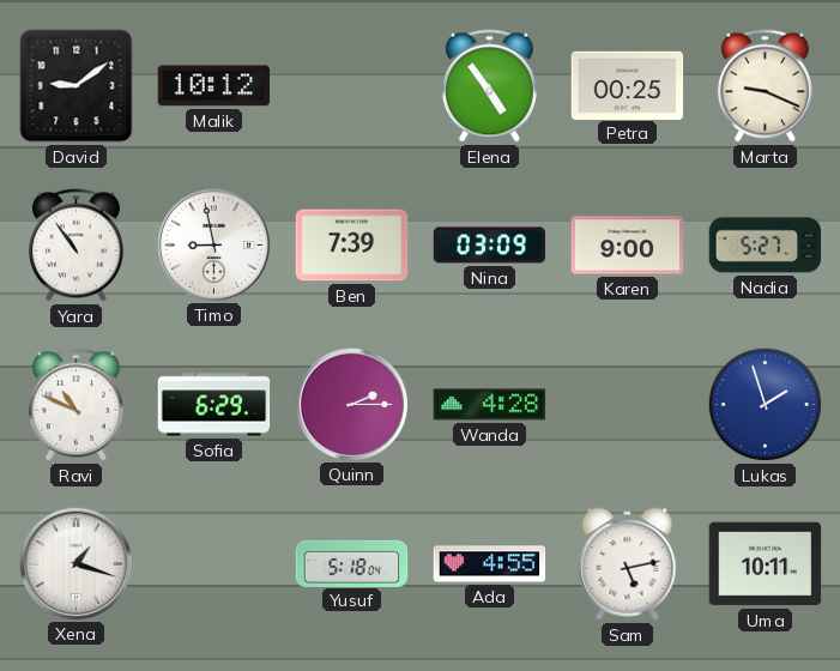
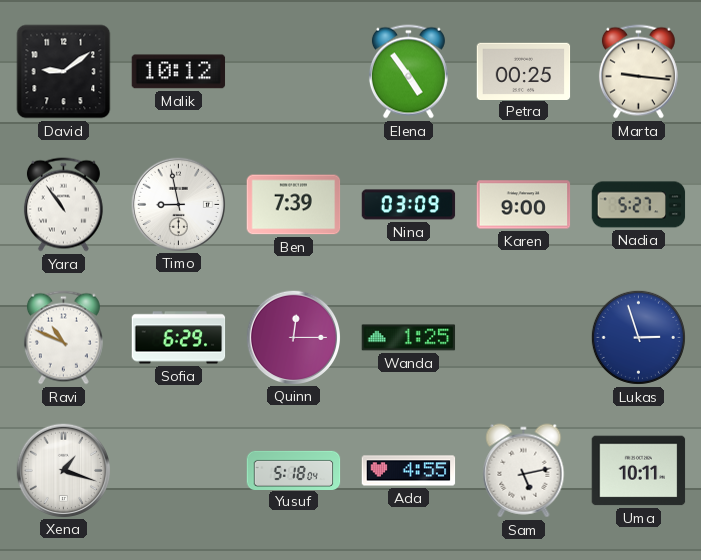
Marta: 9:19 -> 9:16
Quinn: 2:15 -> 12:15
Wanda: 4:28 -> 1:25
Lukas: 1:57 -> 2:57
